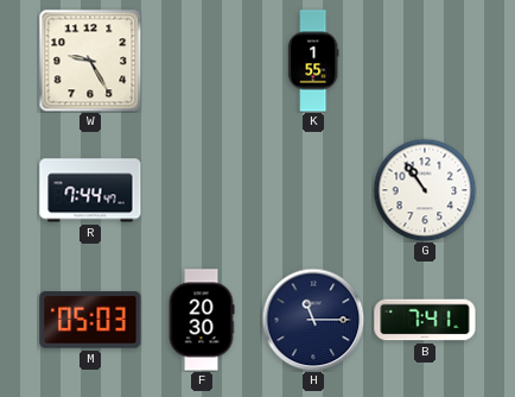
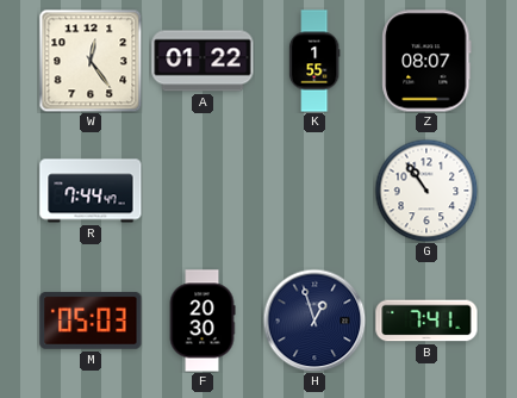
W: 9:25 -> 12:24
A: none -> 01:22
Z: none -> 08:07
H: 11:15 -> 12:57
